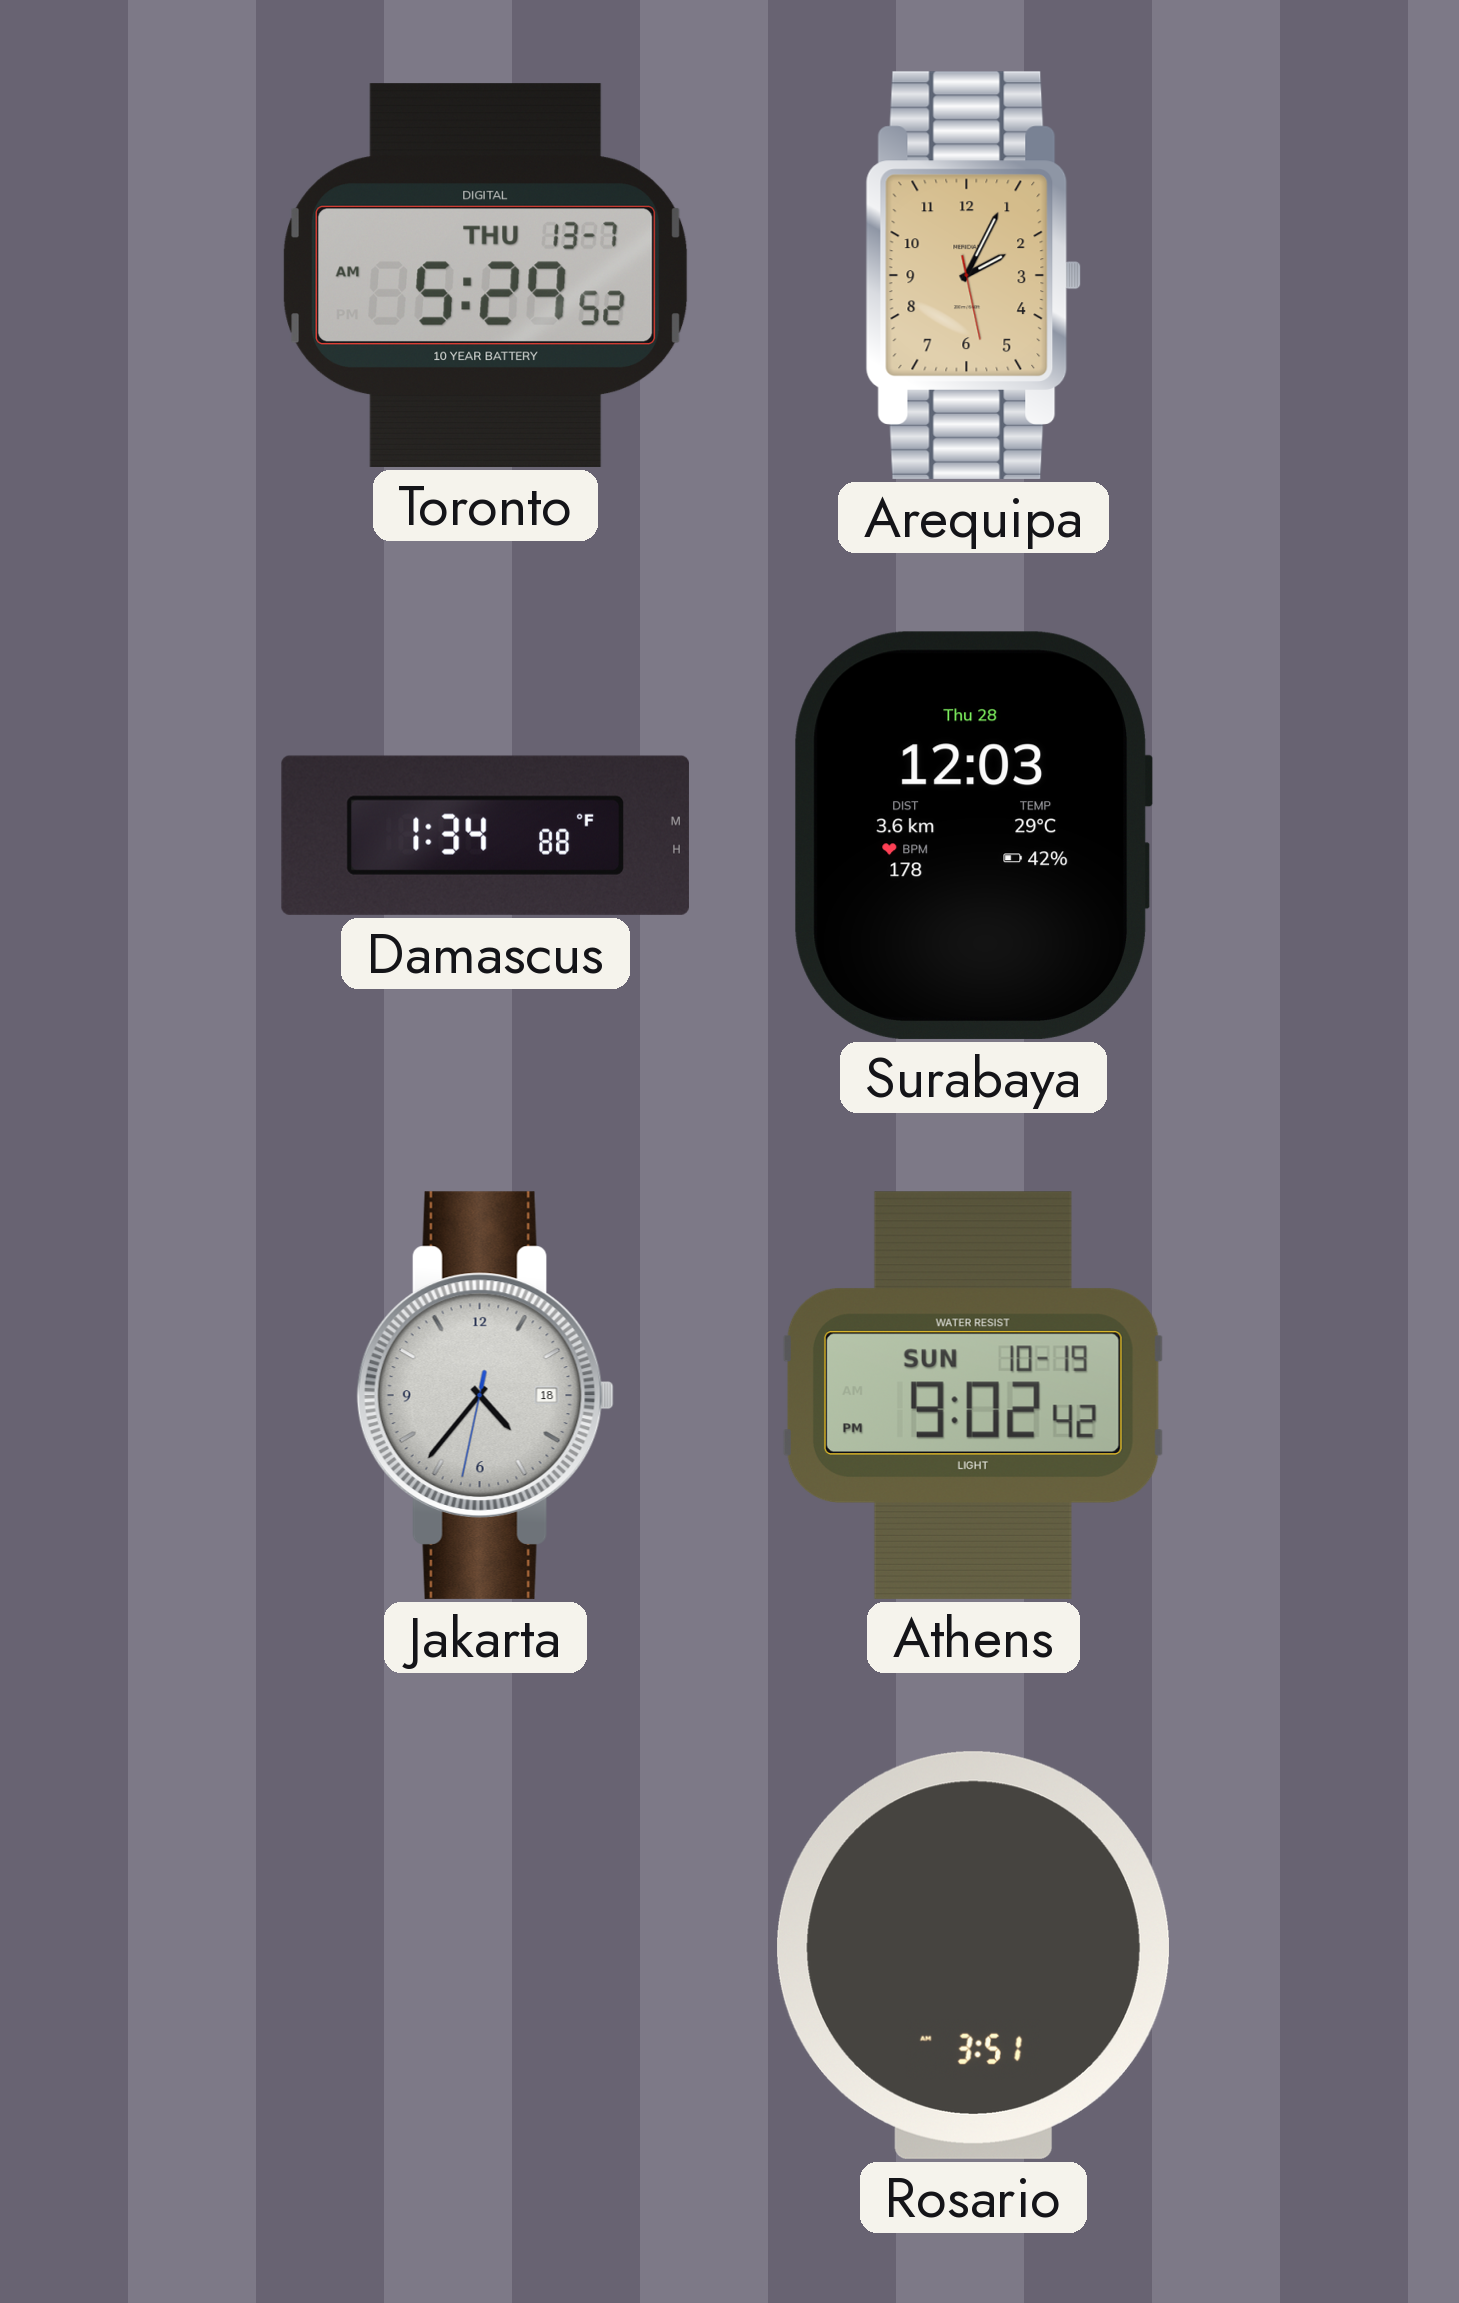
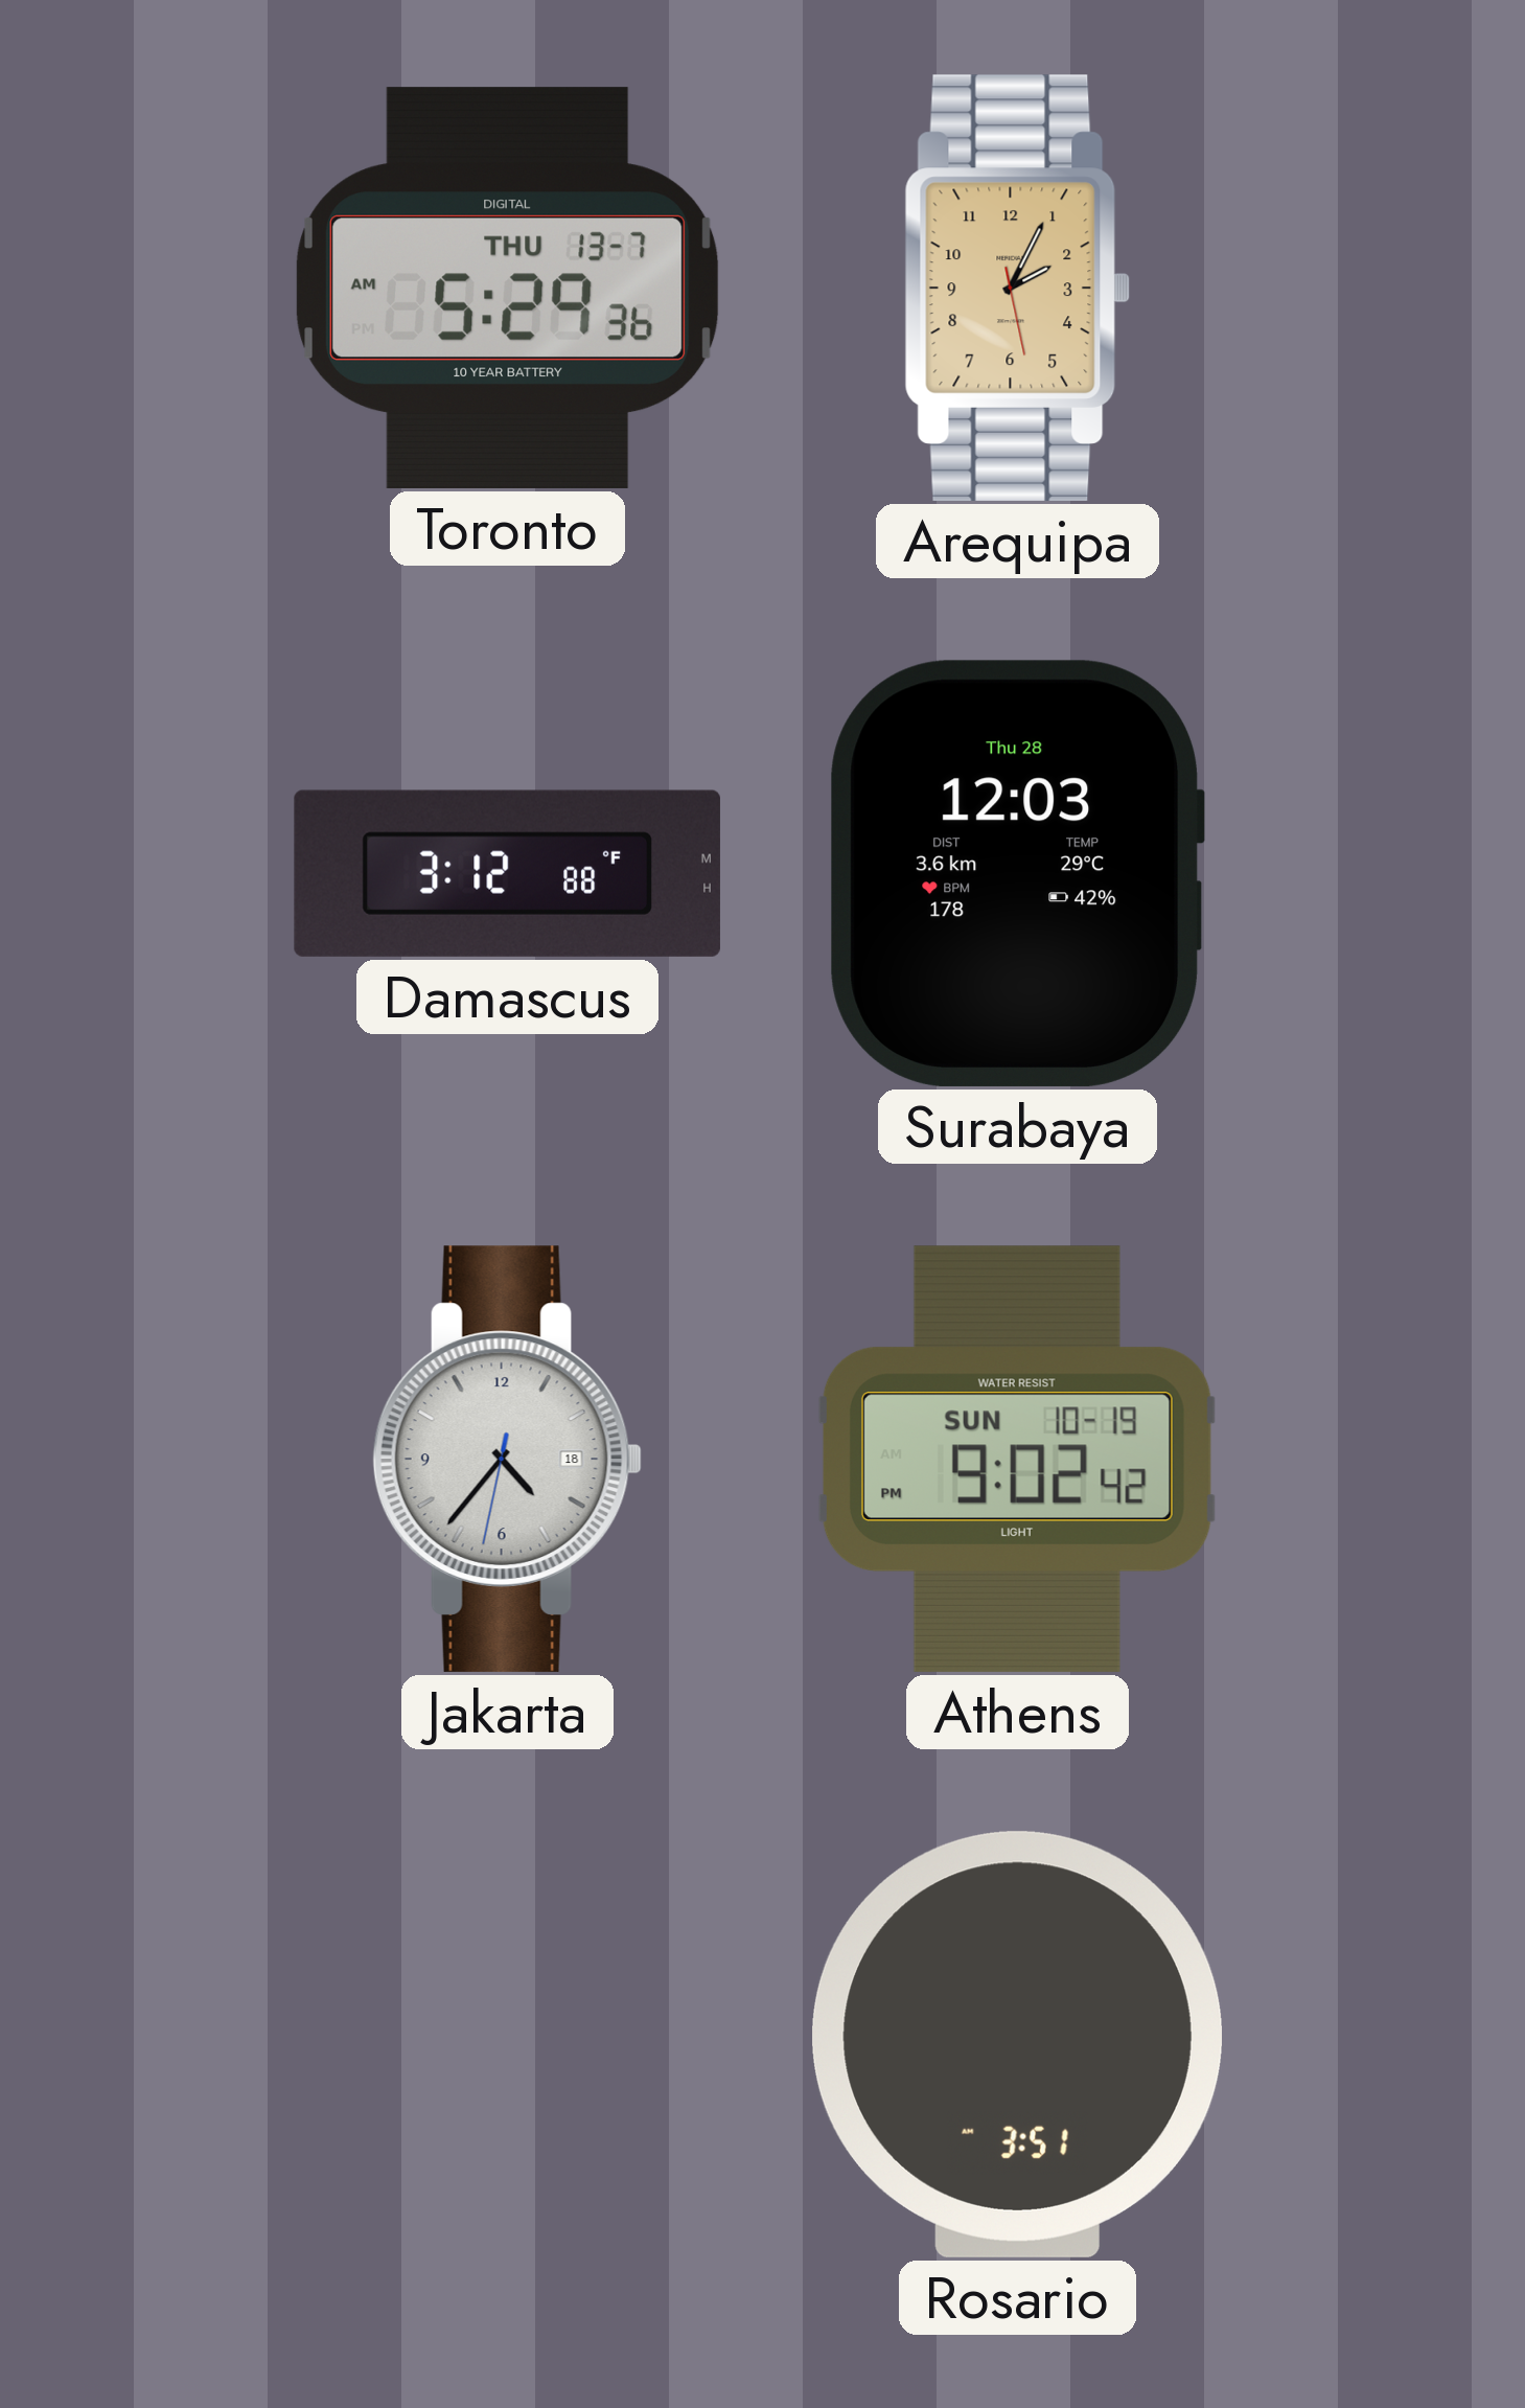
Toronto: 5:29:52 AM -> 5:29:36 AM
Damascus: 1:34 -> 3:12
